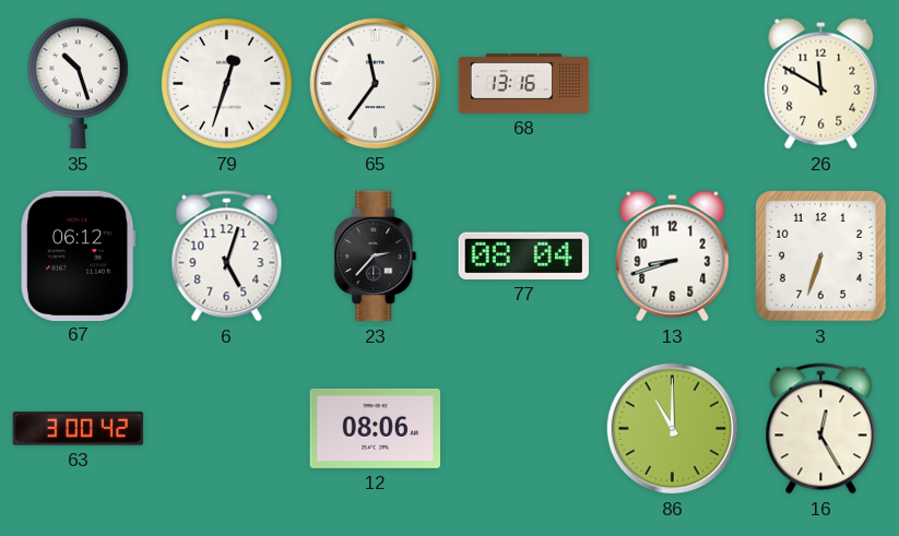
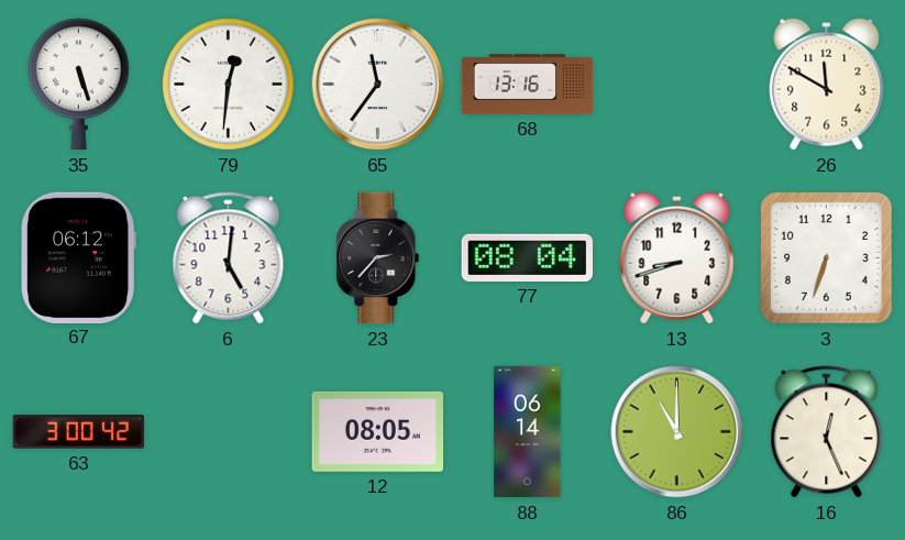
35: 10:27 -> 5:27
79: 12:33 -> 12:31
6: 5:03 -> 5:01
12: 08:06 -> 08:05
88: none -> 06:14
16: 12:25 -> 12:26
